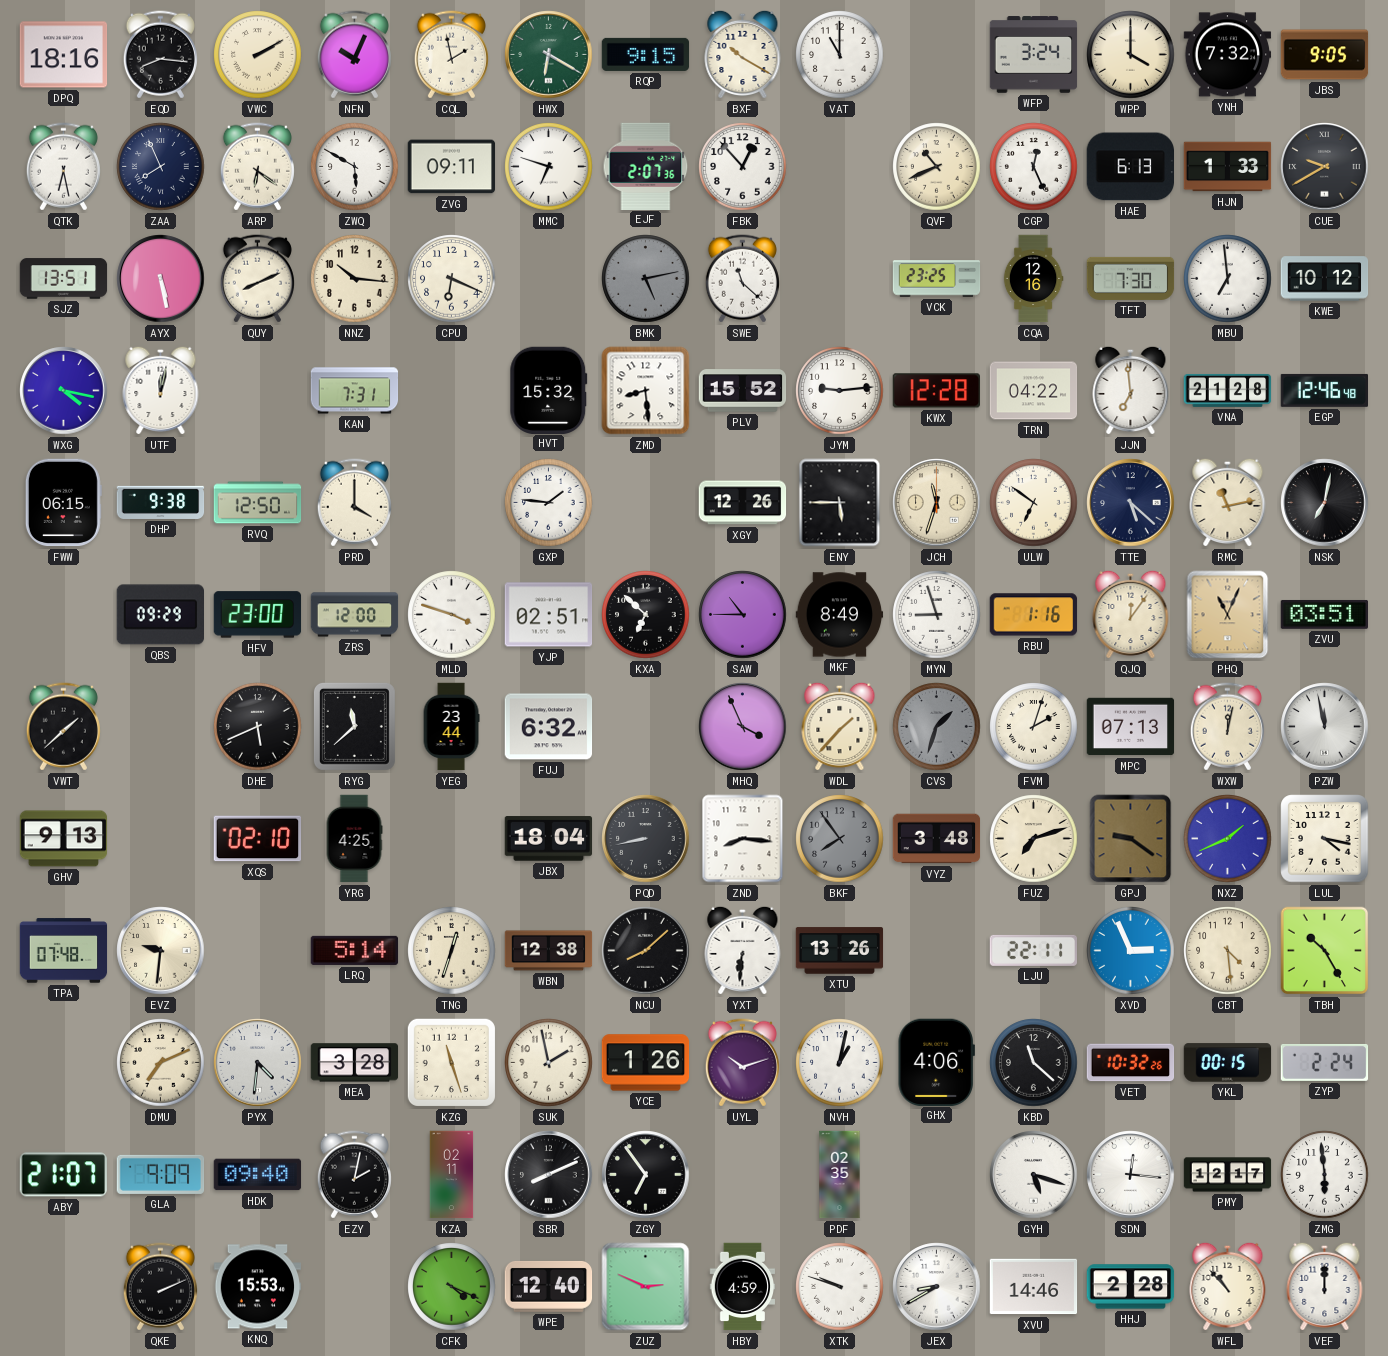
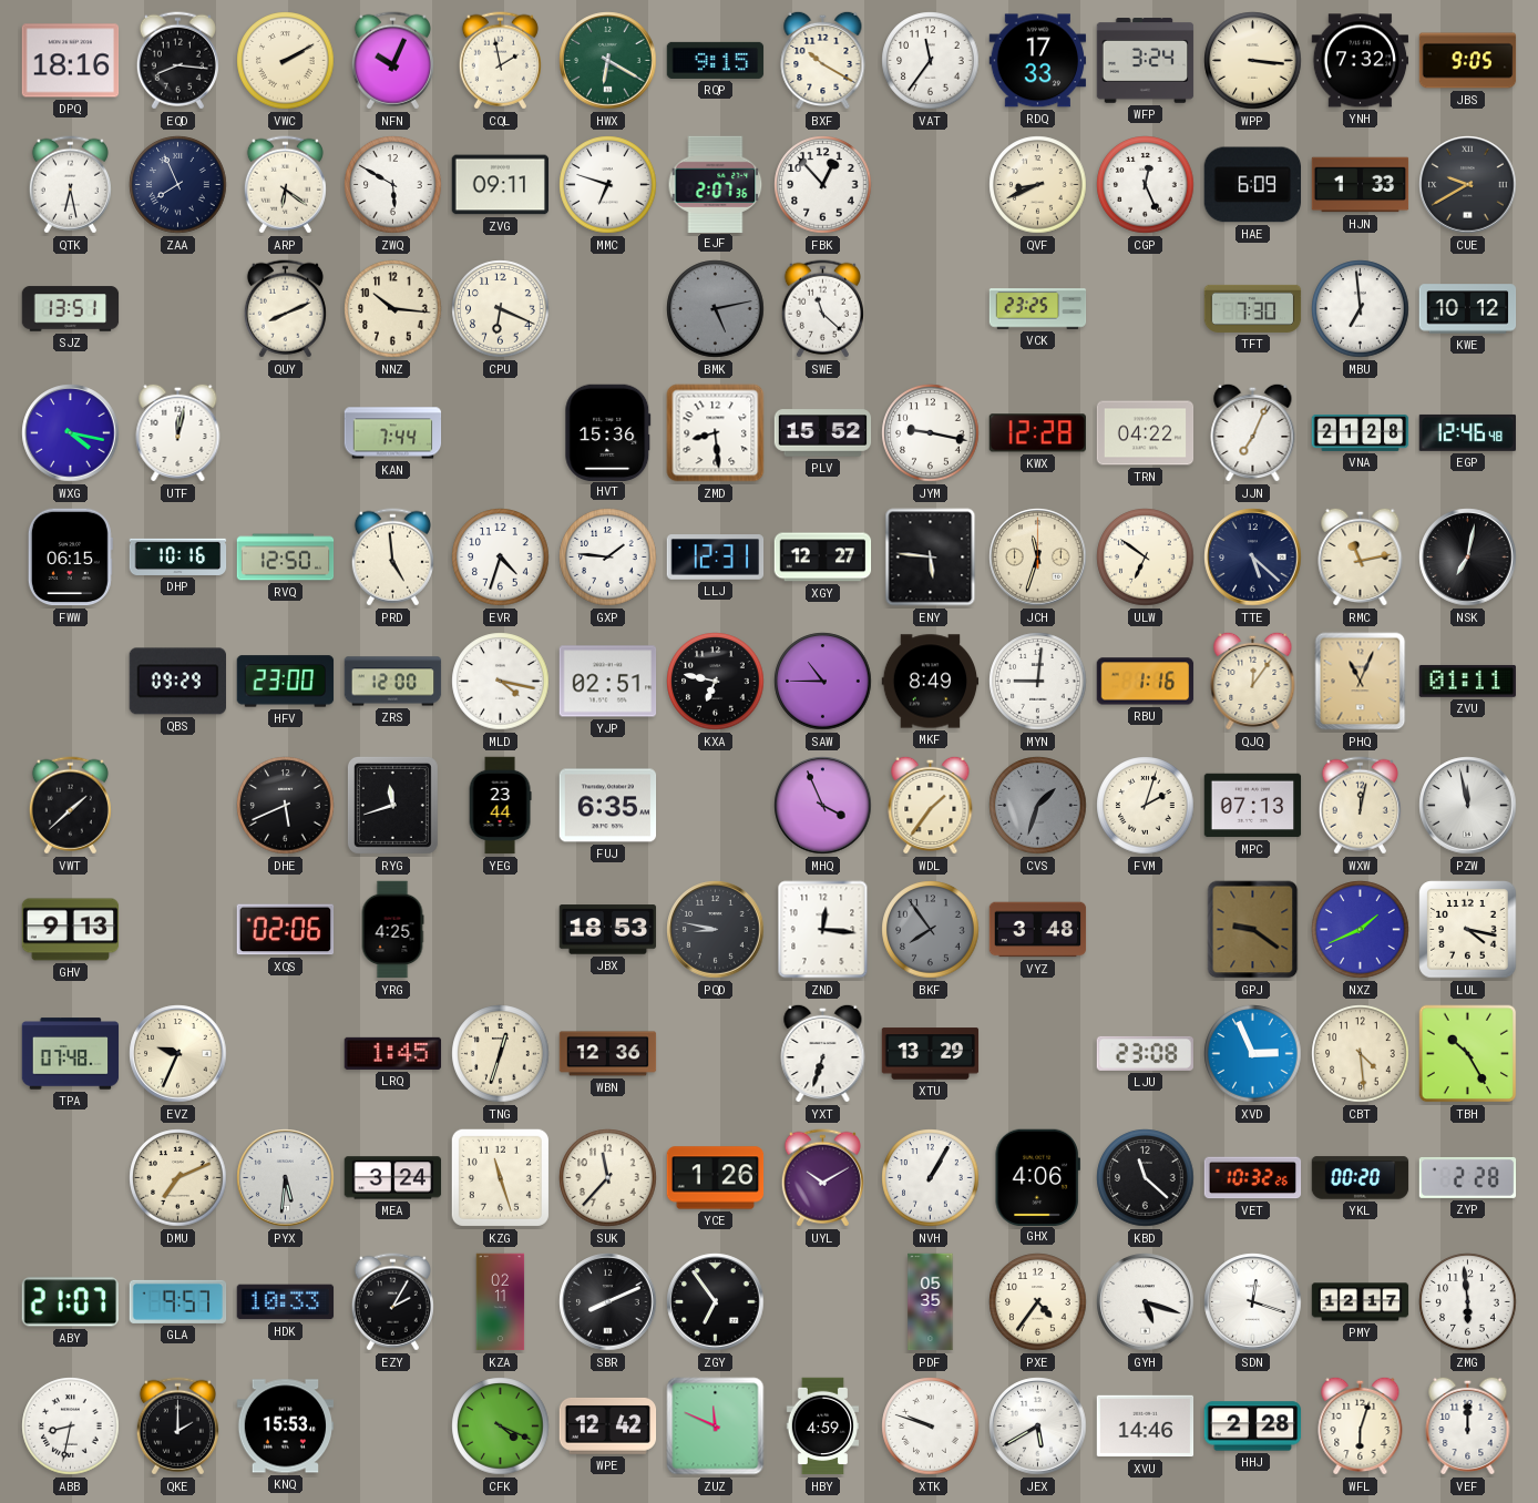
VAT: 11:00 -> 11:36
RDQ: none -> 17:33
WPP: 4:00 -> 3:16
QVF: 10:41 -> 8:41
HAE: 6:13 -> 6:09
AYX: 5:28 -> none
CQA: 12:16 -> none
KAN: 7:31 -> 7:44
HVT: 15:32 -> 15:36
JYM: 9:14 -> 9:17
JJN: 6:59 -> 7:04
DHP: 9:38 -> 10:16
PRD: 4:00 -> 4:59
EVR: none -> 4:33
LLJ: none -> 12:31
XGY: 12:26 -> 12:27
ENY: 5:45 -> 5:46
MLD: 3:48 -> 4:17
KXA: 6:52 -> 6:47
MYN: 8:57 -> 9:01
ZVU: 03:51 -> 01:11
RYG: 11:38 -> 11:42
FUJ: 6:32 -> 6:35
WDL: 1:37 -> 1:36
XQS: 02:10 -> 02:06
JBX: 18:04 -> 18:53
PQD: 8:43 -> 8:47
ZND: 8:16 -> 12:16
FUZ: 7:12 -> none
EVZ: 9:31 -> 9:34
LRQ: 5:14 -> 1:45
WBN: 12:38 -> 12:36
NCU: 8:08 -> none
YXT: 6:31 -> 6:33
XTU: 13:26 -> 13:29
LJU: 22:11 -> 23:08
PYX: 4:31 -> 5:31
MEA: 3:28 -> 3:24
SUK: 1:58 -> 11:37
UYL: 10:12 -> 10:10
NVH: 1:02 -> 1:05
YKL: 00:15 -> 00:20
ZYP: 2:24 -> 2:28
GLA: 9:09 -> 9:57
HDK: 09:40 -> 10:33
EZY: 2:02 -> 2:05
PDF: 02:35 -> 05:35
PXE: none -> 4:36
SDN: 12:16 -> 12:18
ABB: none -> 8:32
QKE: 2:11 -> 2:00
WPE: 12:40 -> 12:42
ZUZ: 2:49 -> 11:49
JEX: 8:40 -> 5:40
WFL: 10:53 -> 6:03
